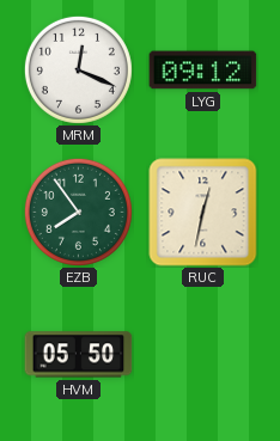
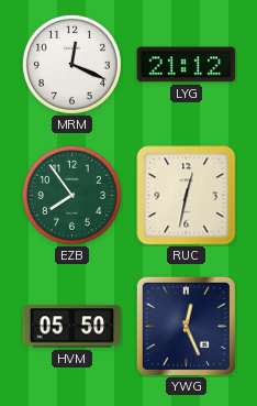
LYG: 09:12 -> 21:12
YWG: none -> 12:26
